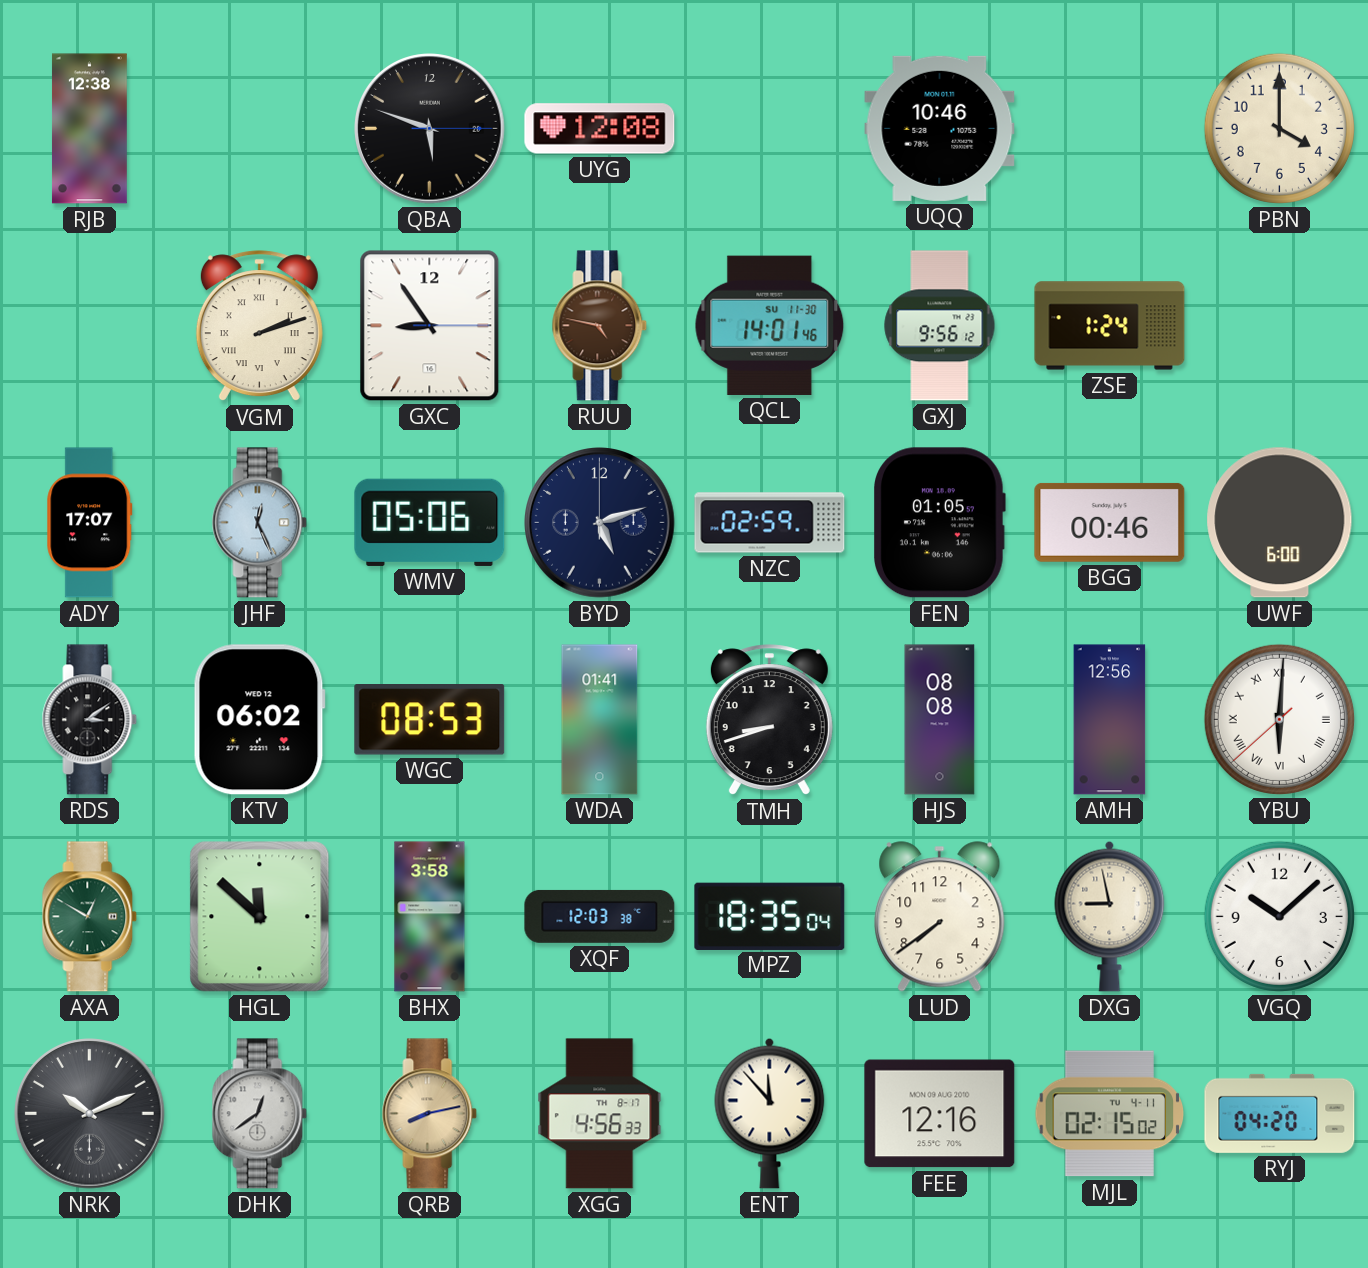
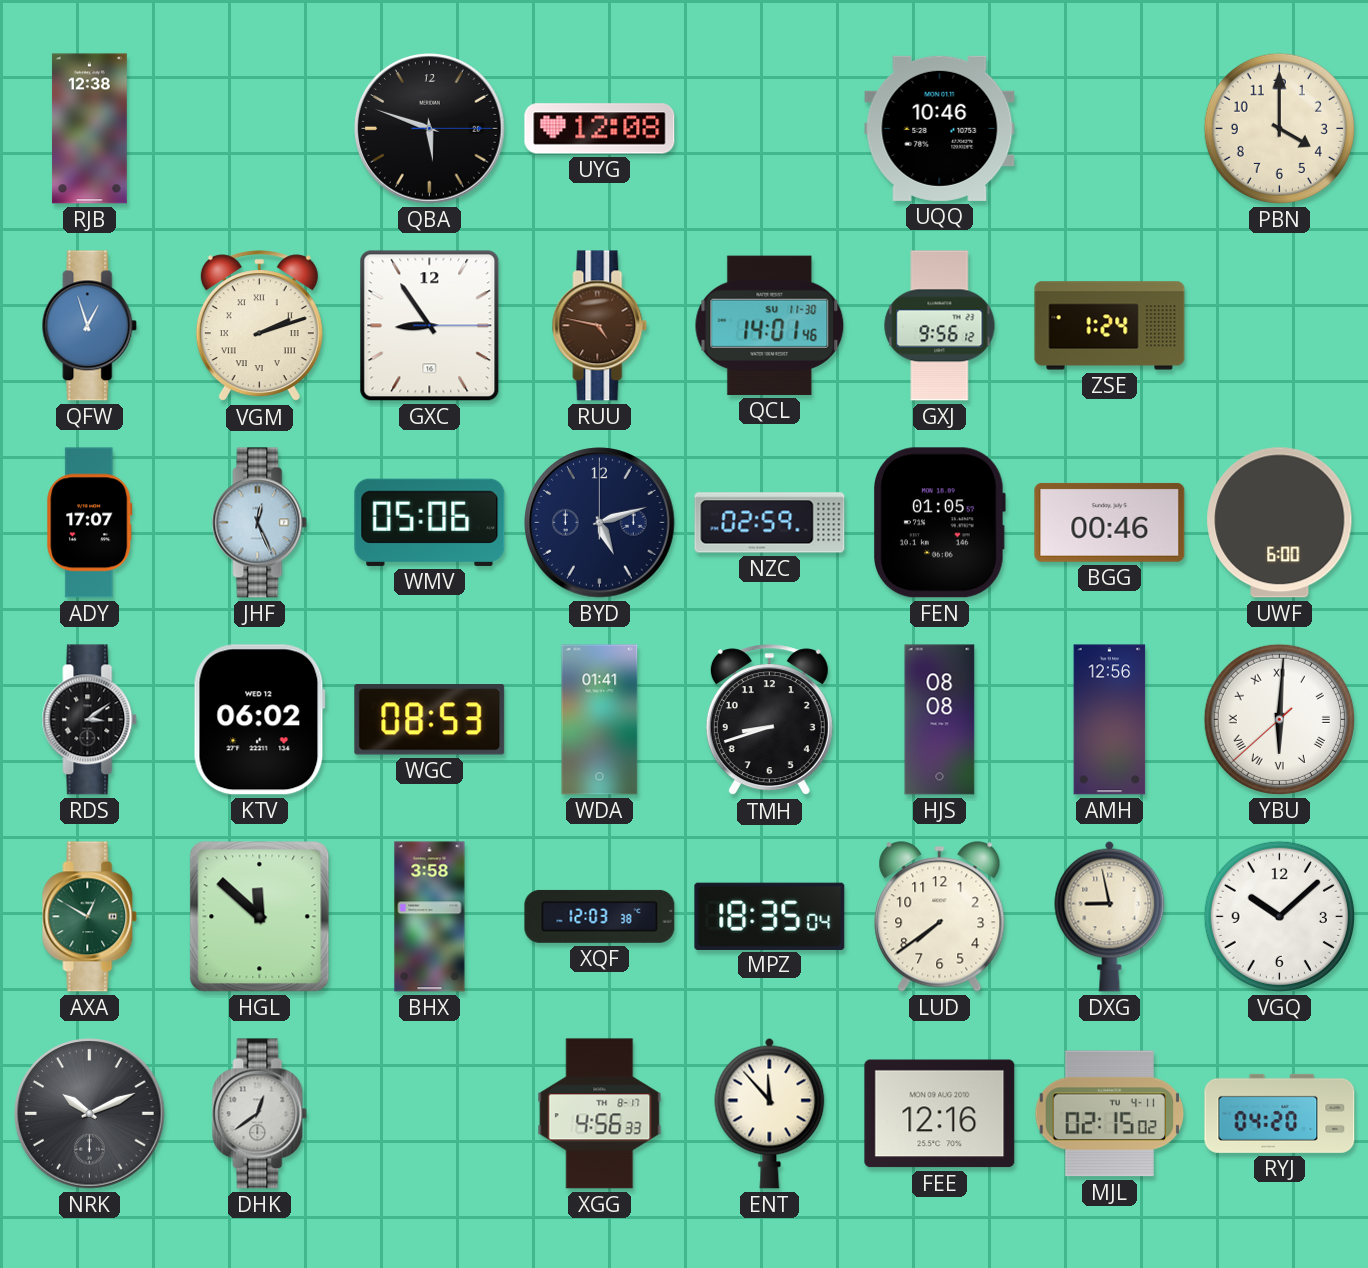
QFW: none -> 12:57
QRB: 8:13 -> none
